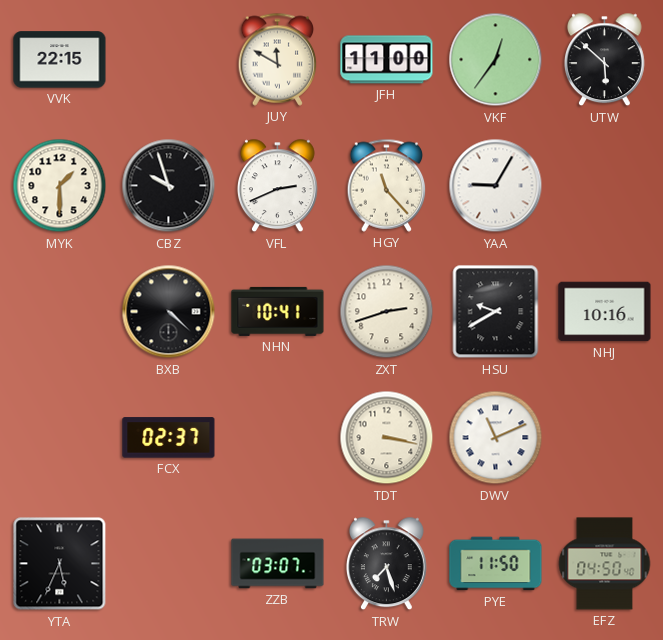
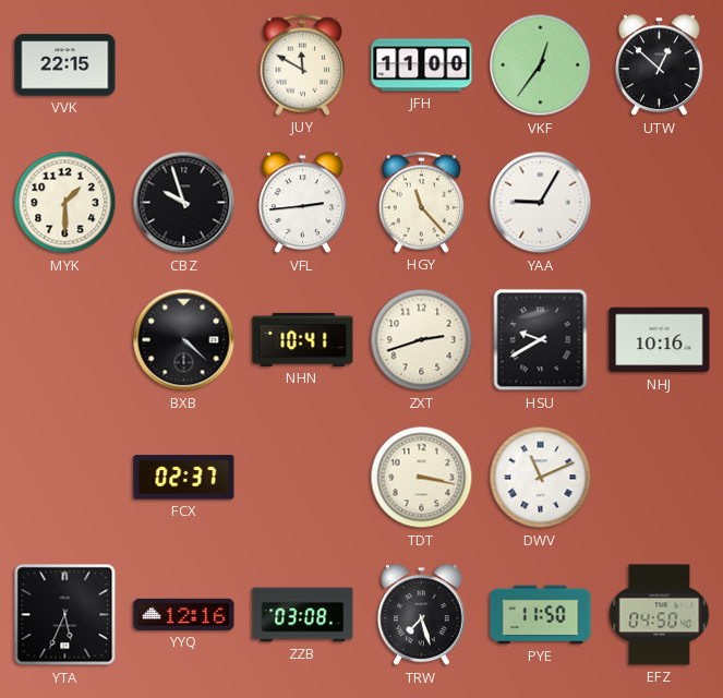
UTW: 5:52 -> 12:52
VFL: 2:41 -> 2:44
YYQ: none -> 12:16
ZZB: 03:07 -> 03:08
